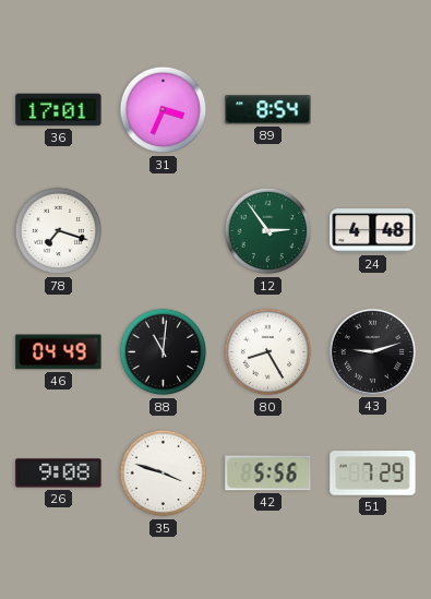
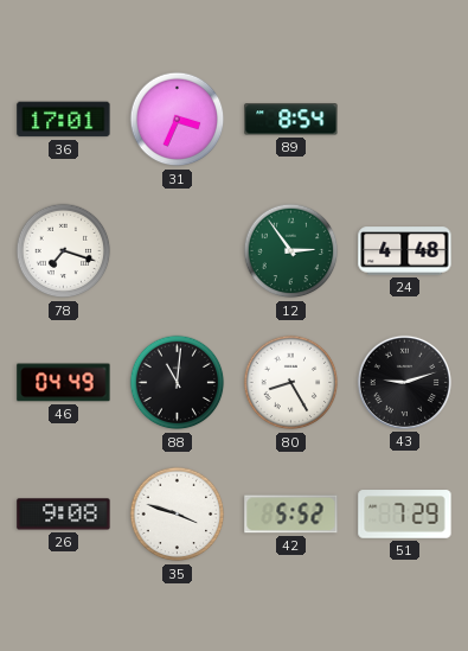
42: 5:56 -> 5:52
